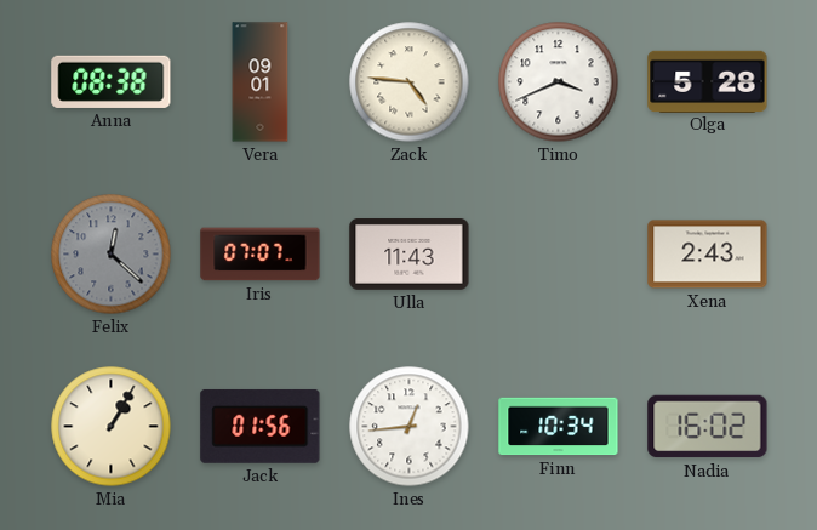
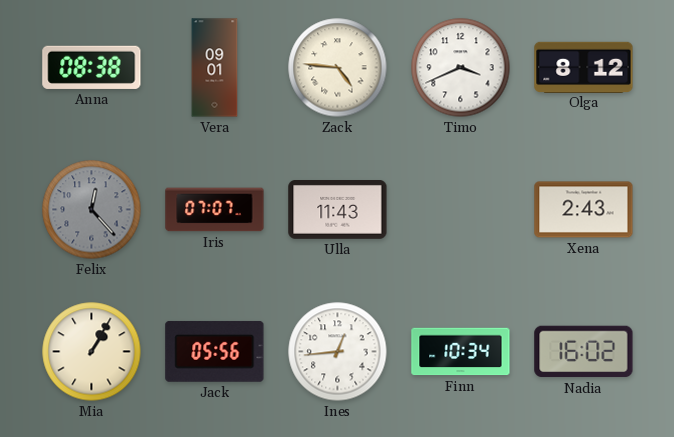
Olga: 5:28 -> 8:12
Felix: 12:22 -> 12:23
Jack: 01:56 -> 05:56
